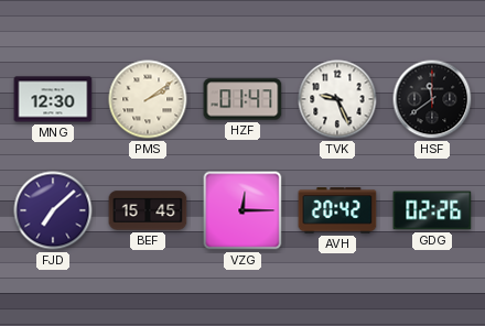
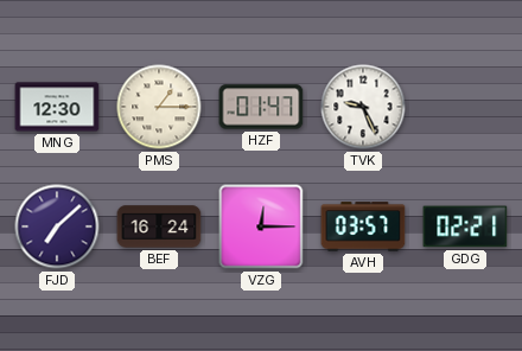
PMS: 2:09 -> 1:15
HSF: 11:39 -> none
BEF: 15:45 -> 16:24
AVH: 20:42 -> 03:57
GDG: 02:26 -> 02:21
